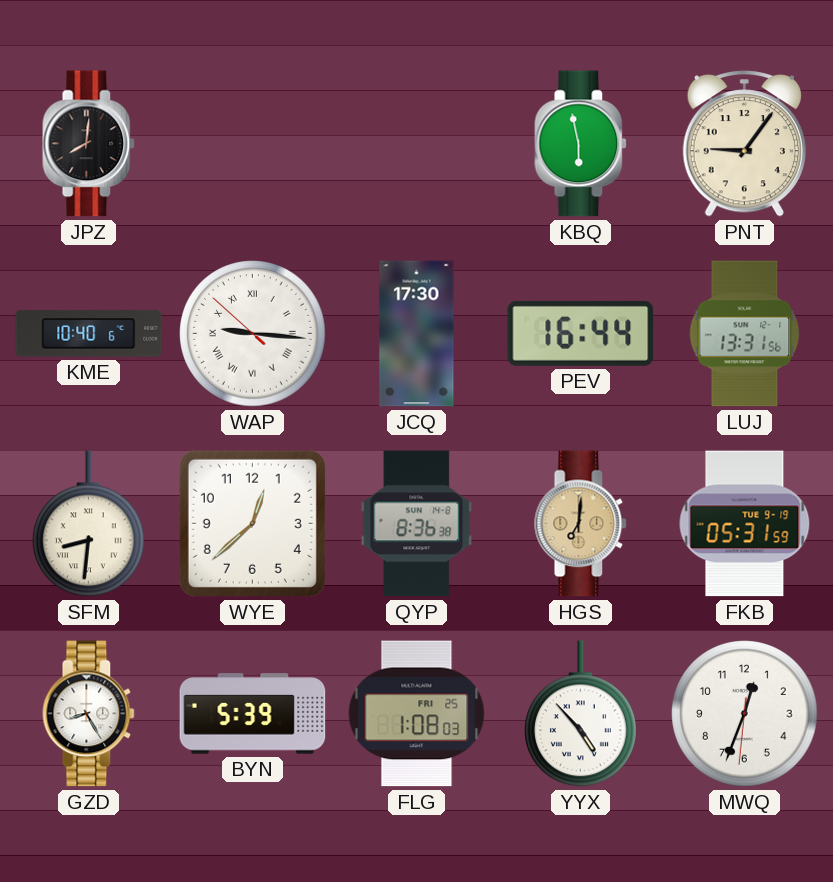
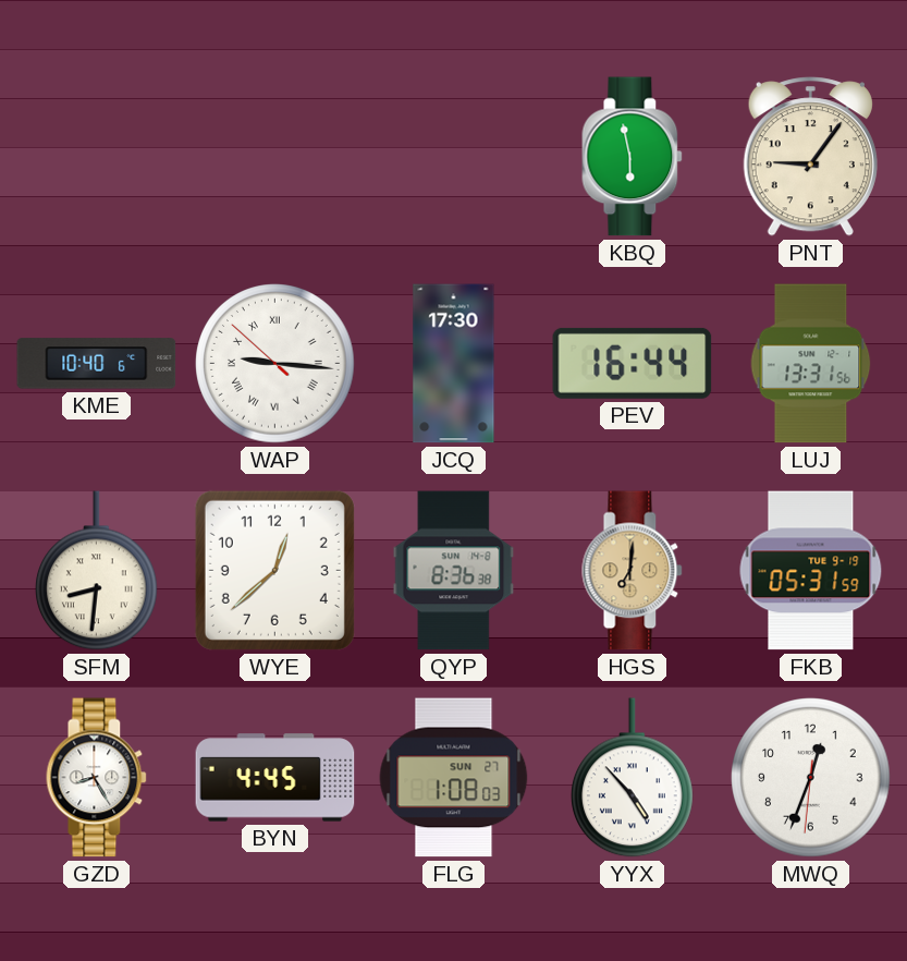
JPZ: 8:01 -> none
BYN: 5:39 -> 4:45
FLG date: FRI 25 -> SUN 27
